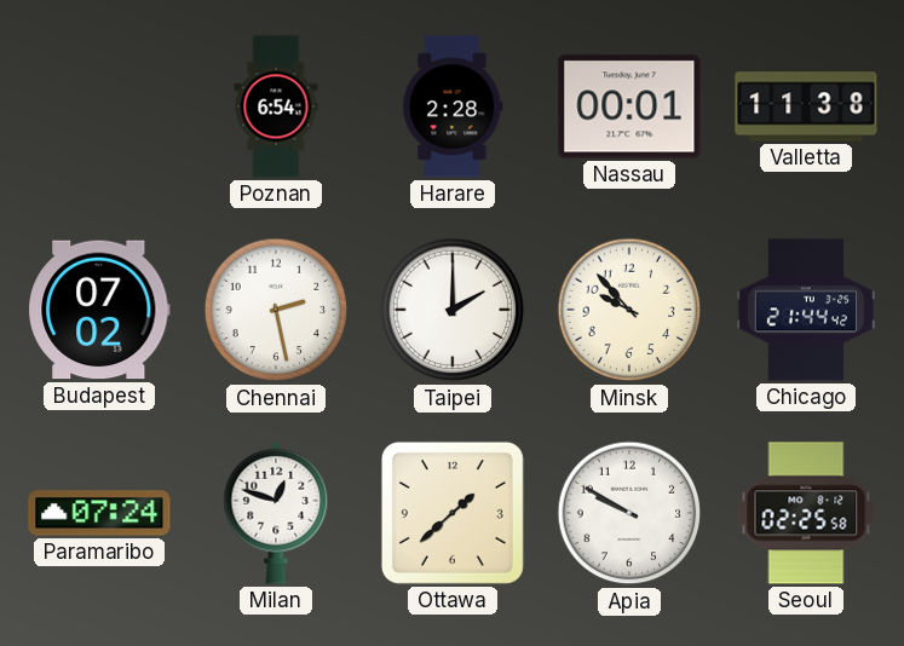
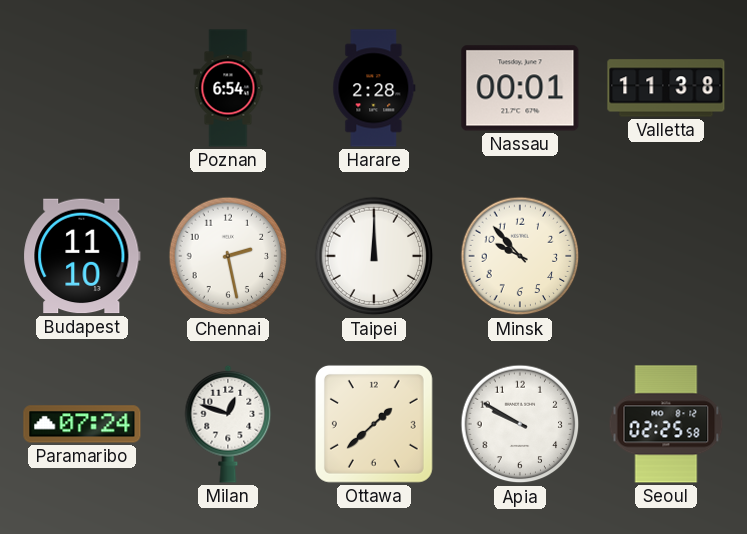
Budapest: 07:02 -> 11:10
Taipei: 2:00 -> 12:00
Chicago: 21:44 -> none
